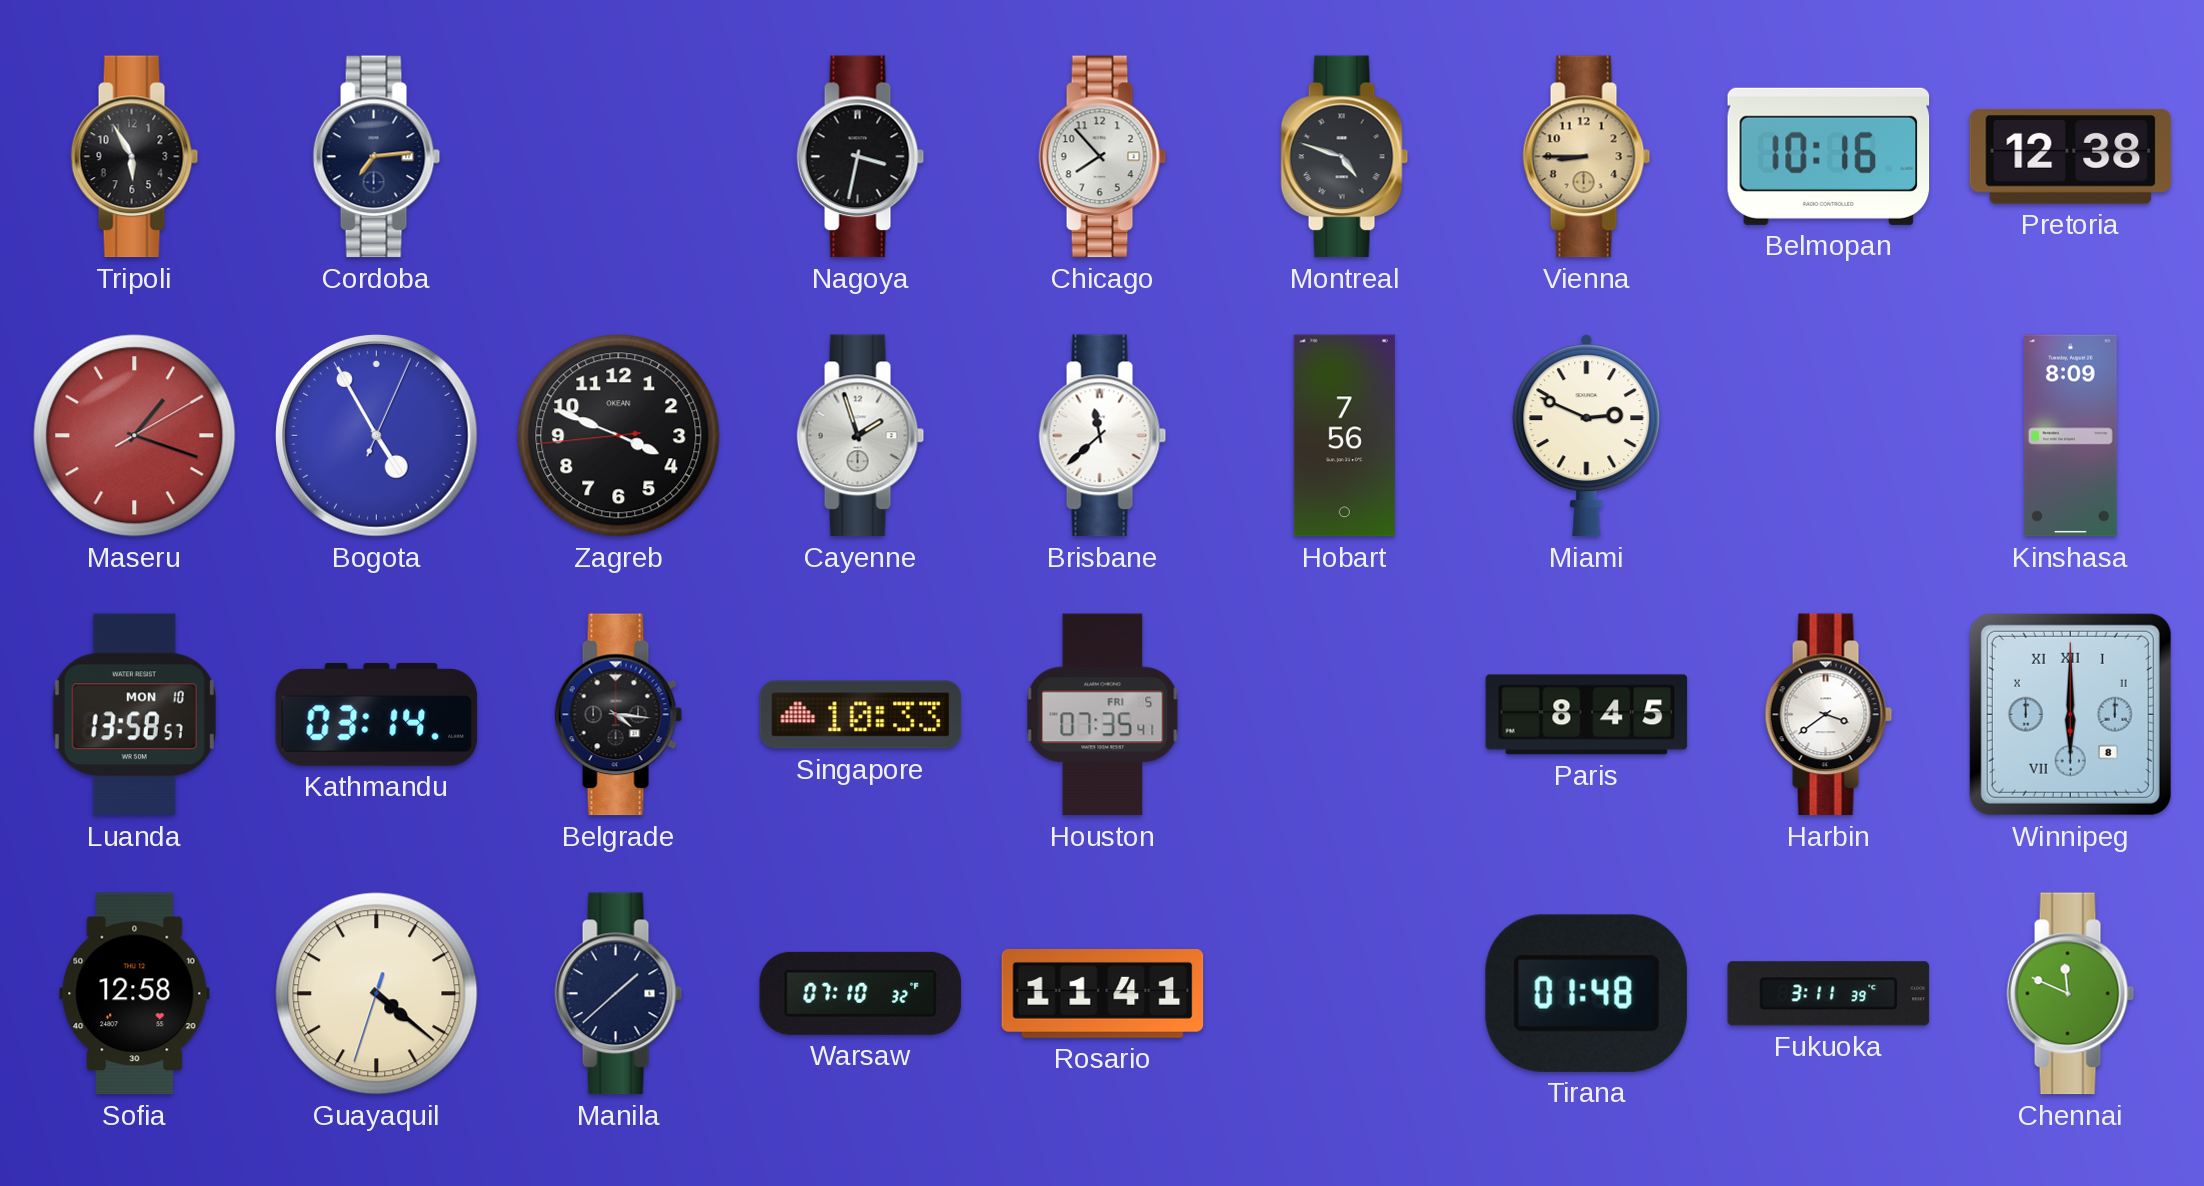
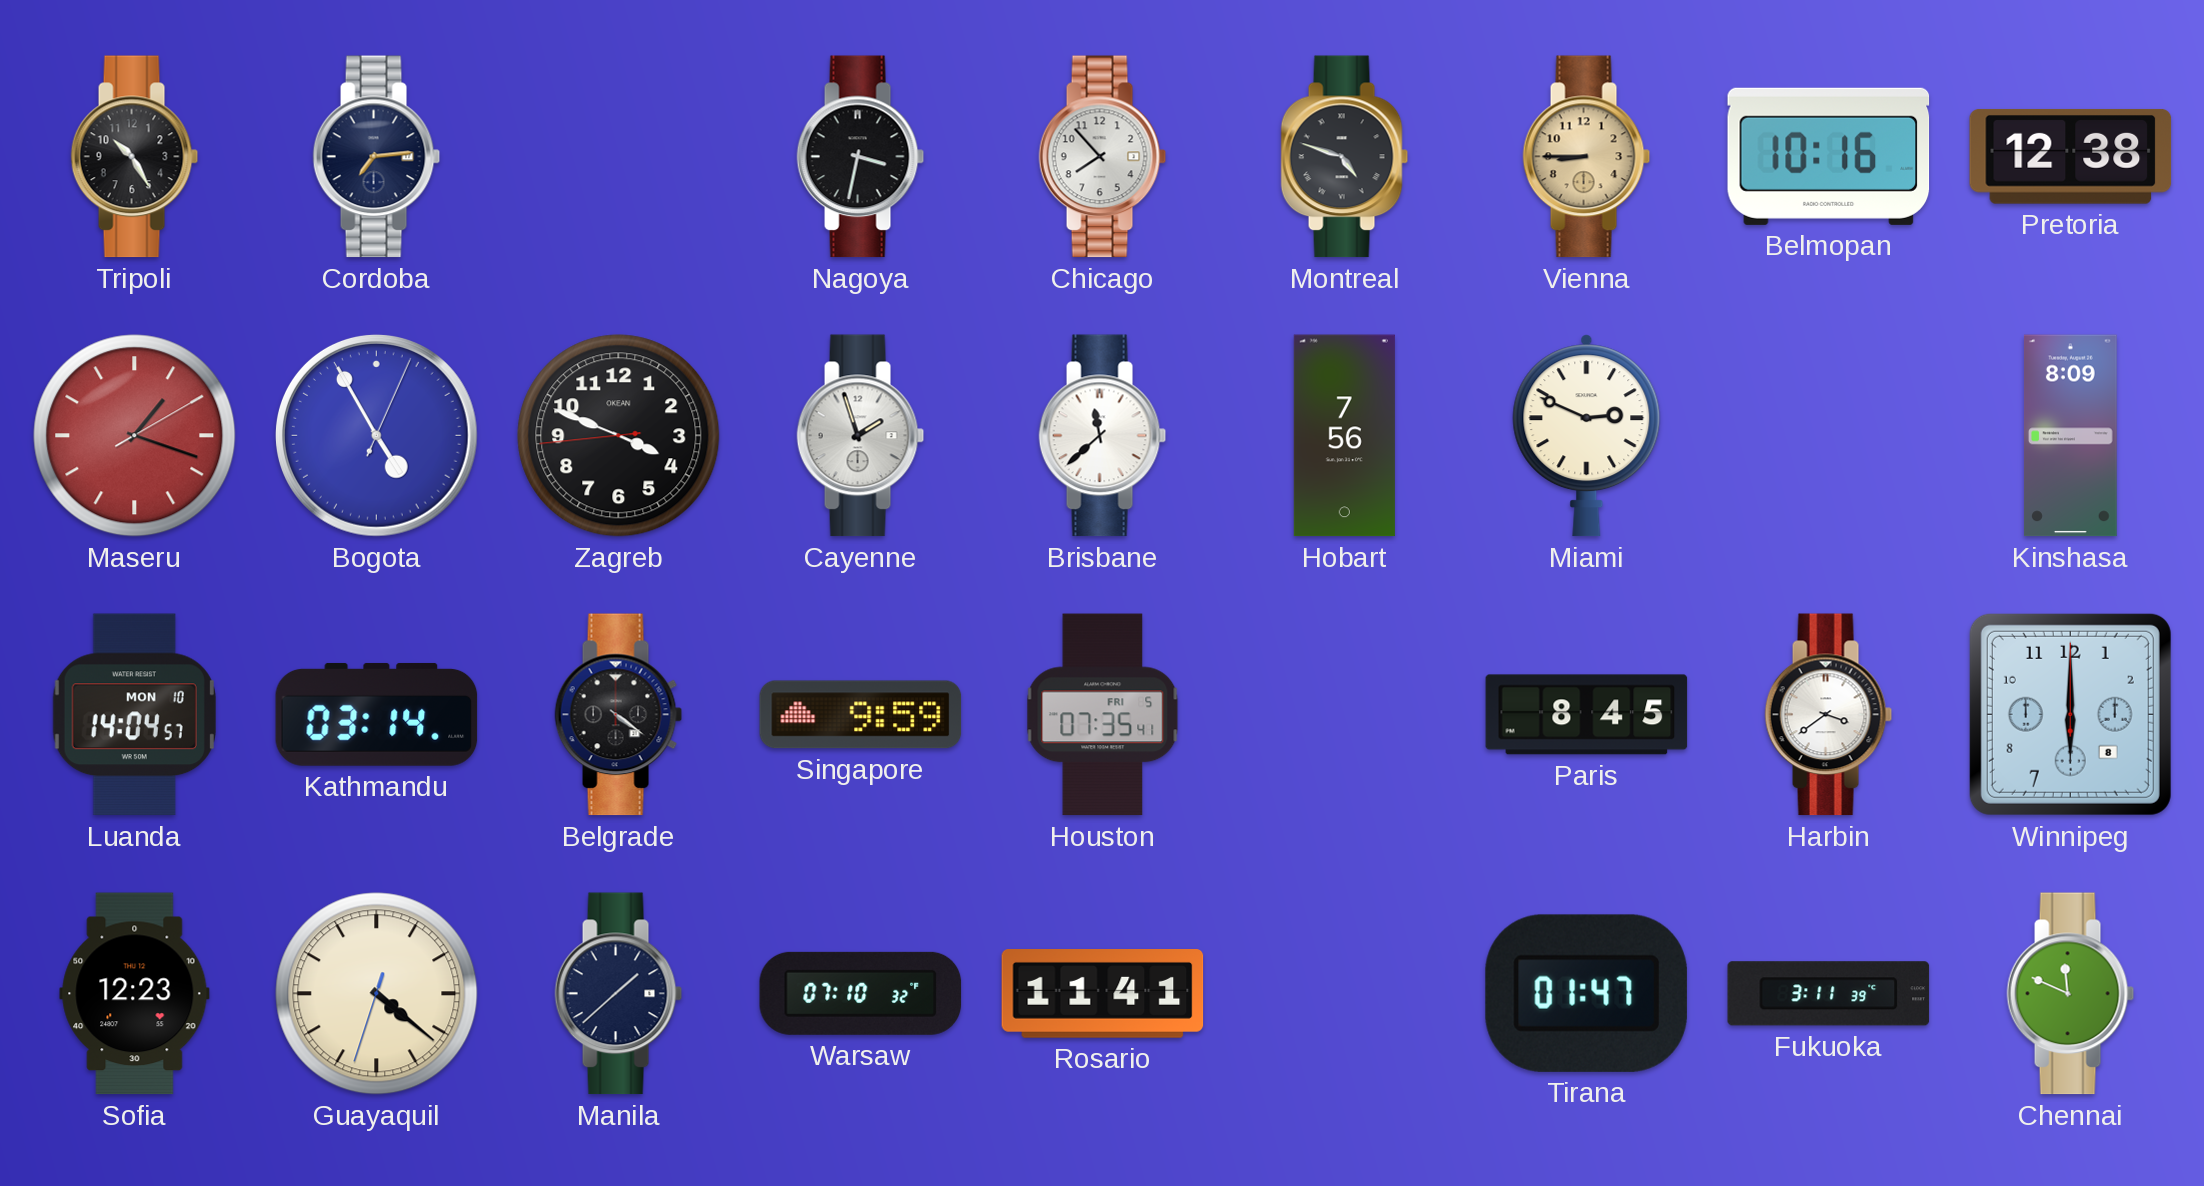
Tripoli: 5:55 -> 10:25
Luanda: 13:58 -> 14:04
Belgrade: 4:16 -> 4:21
Singapore: 10:33 -> 9:59
Winnipeg numerals: Roman -> Arabic
Sofia: 12:58 -> 12:23
Tirana: 01:48 -> 01:47
